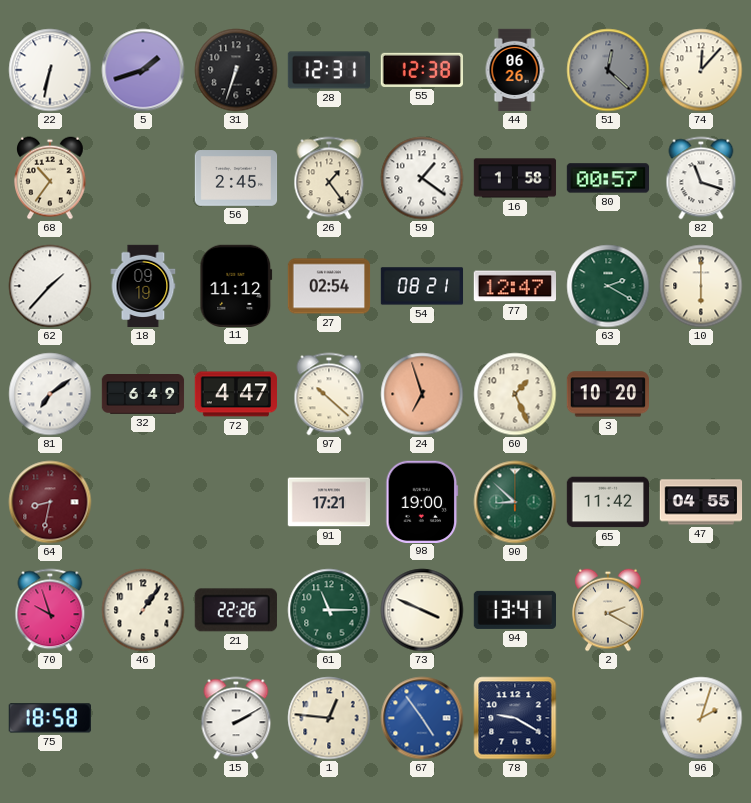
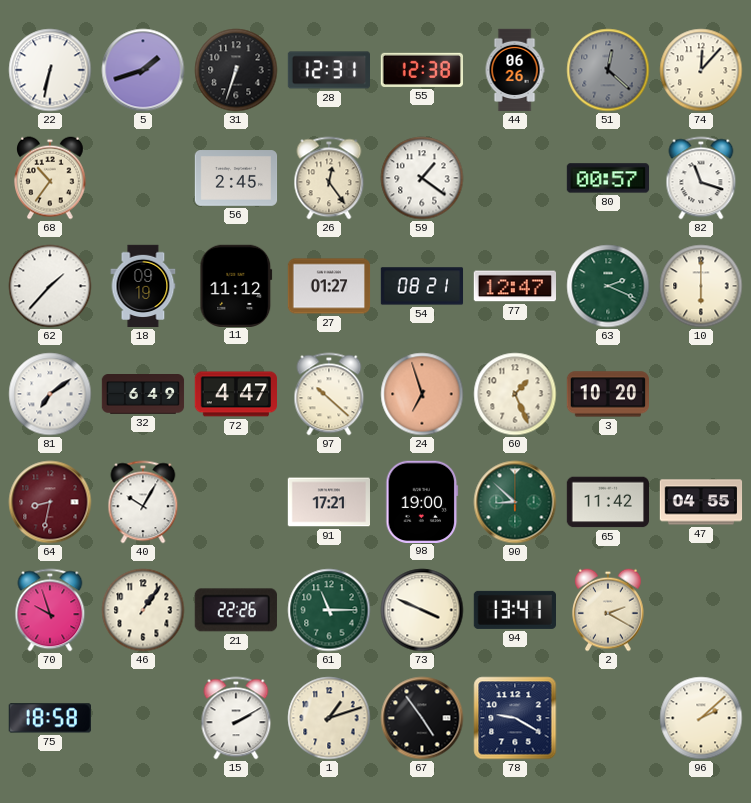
26: 1:24 -> 12:24
16: 1:58 -> none
27: 02:54 -> 01:27
63: 2:20 -> 2:19
40: none -> 10:05
1: 12:46 -> 1:12
67 dial: blue -> black
96: 2:03 -> 2:08
